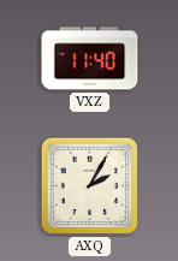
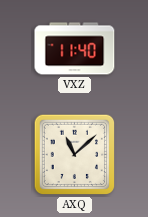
AXQ: 2:05 -> 11:08
